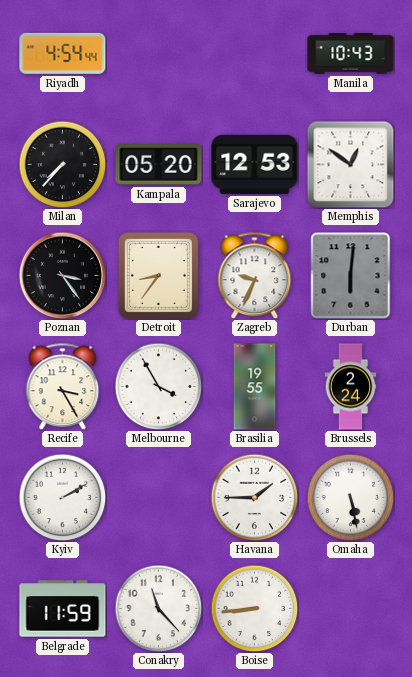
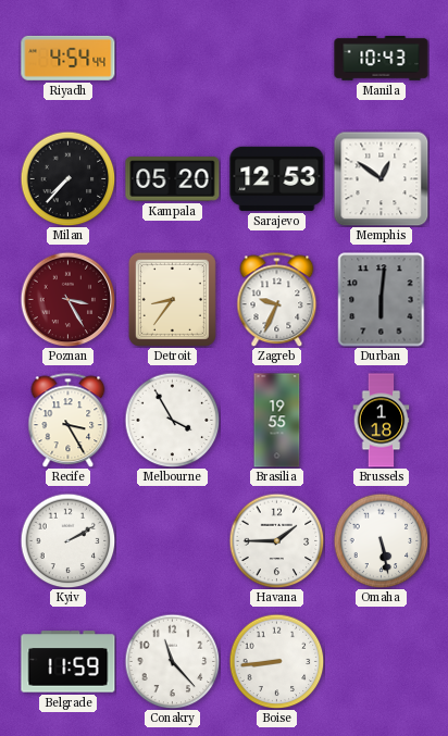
Poznan: 3:24 -> 3:25
Poznan dial: black -> burgundy
Brussels: 2:24 -> 1:18
